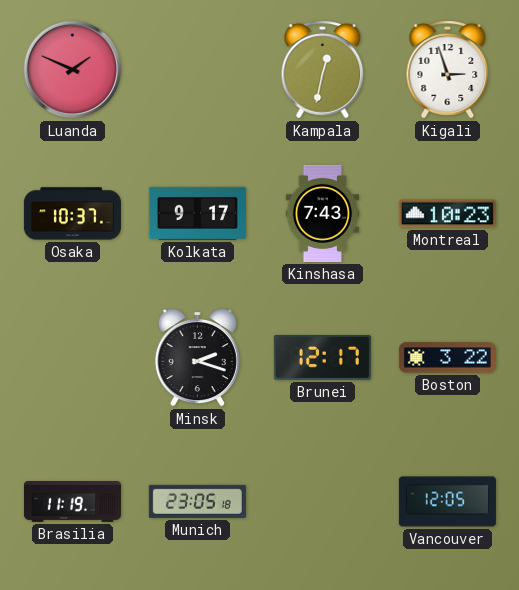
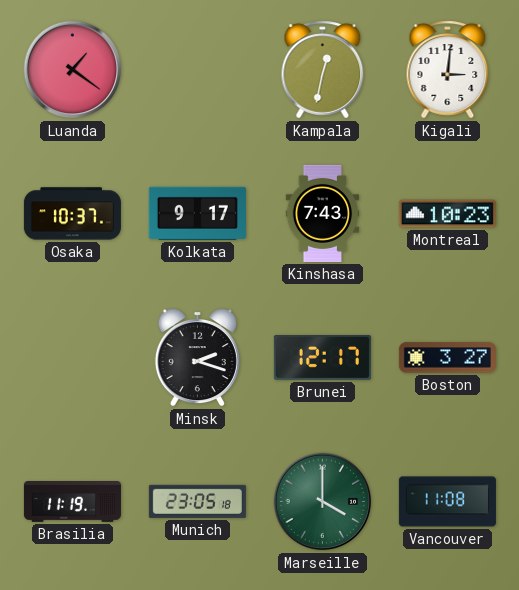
Luanda: 1:49 -> 1:21
Kigali: 2:57 -> 3:01
Boston: 3:22 -> 3:27
Marseille: none -> 4:00
Vancouver: 12:05 -> 11:08
